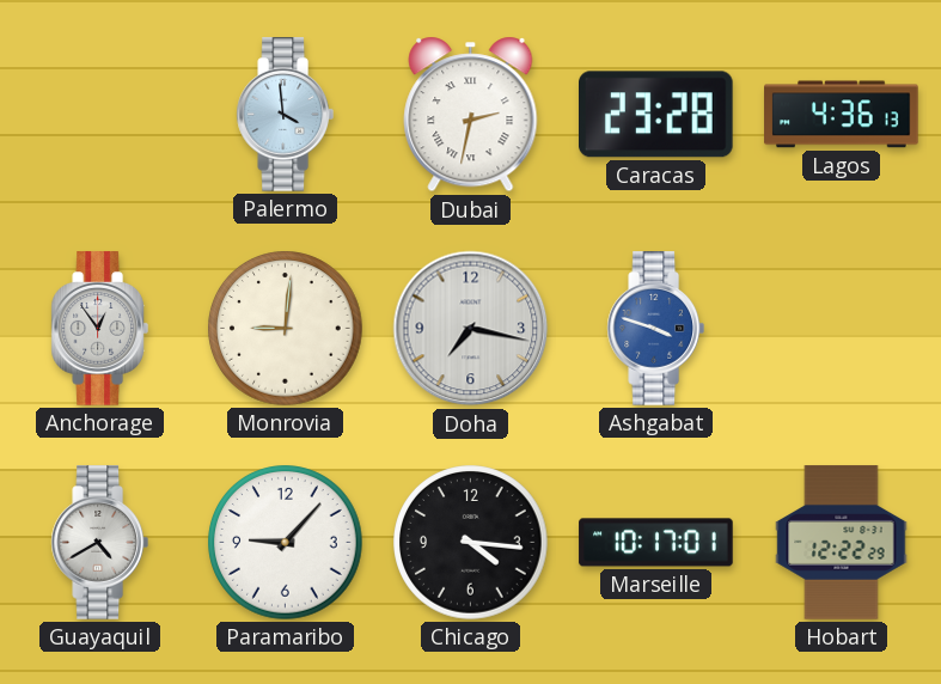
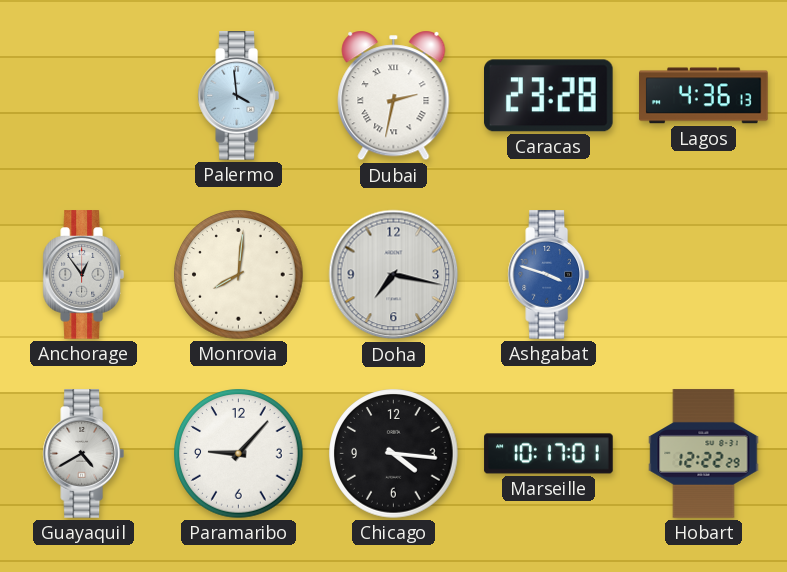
Monrovia: 9:01 -> 8:01
